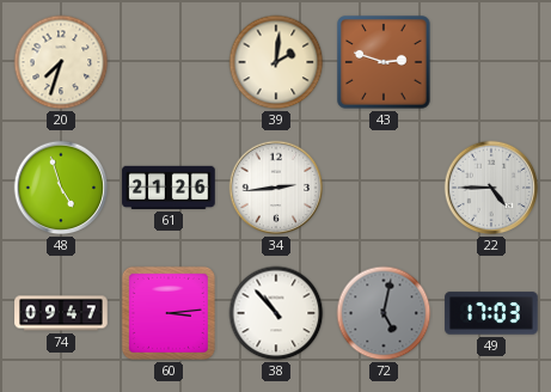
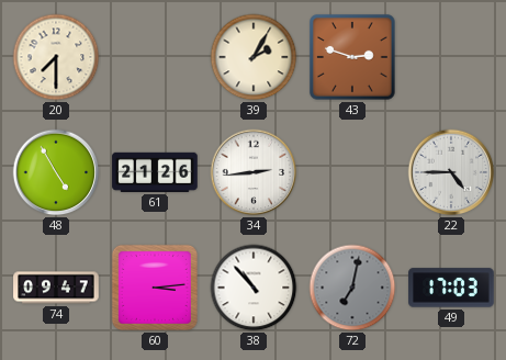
20: 7:33 -> 7:30
39: 2:01 -> 2:05
48: 4:57 -> 4:55
72: 5:02 -> 7:02
